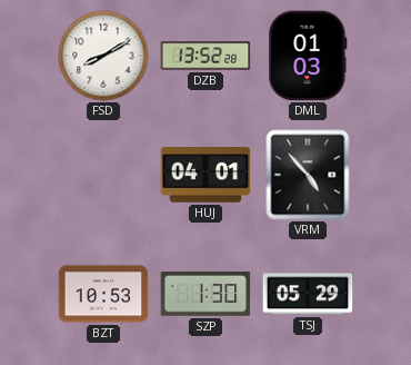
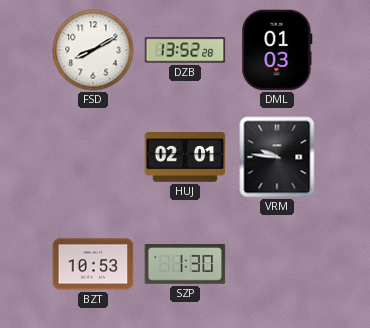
HUJ: 04:01 -> 02:01
VRM: 4:53 -> 9:46
TSJ: 05:29 -> none
